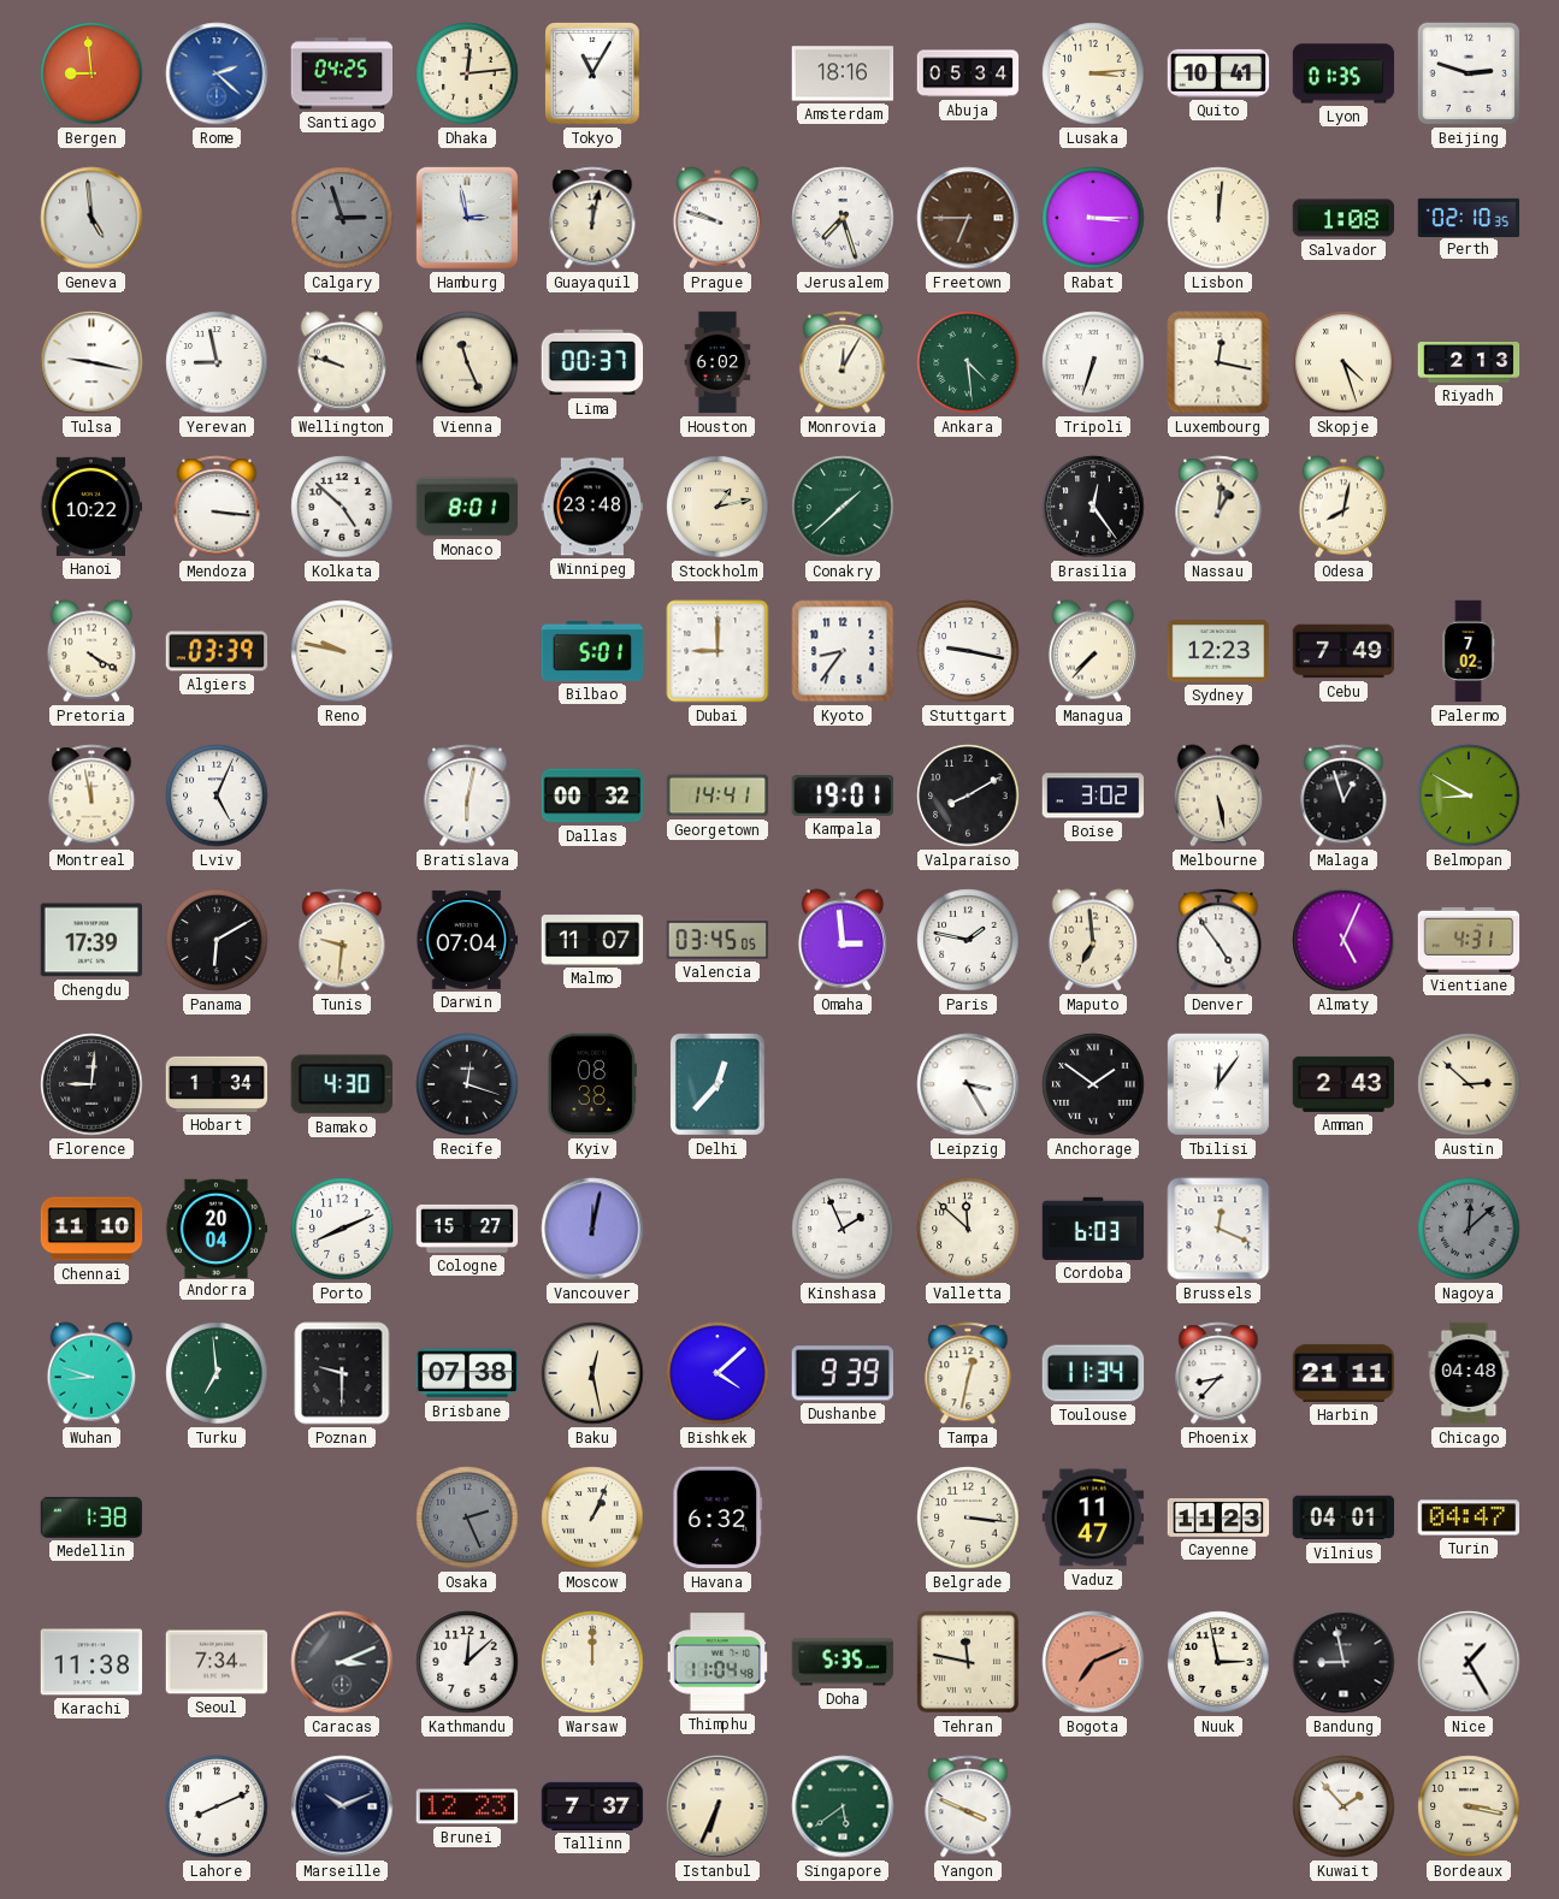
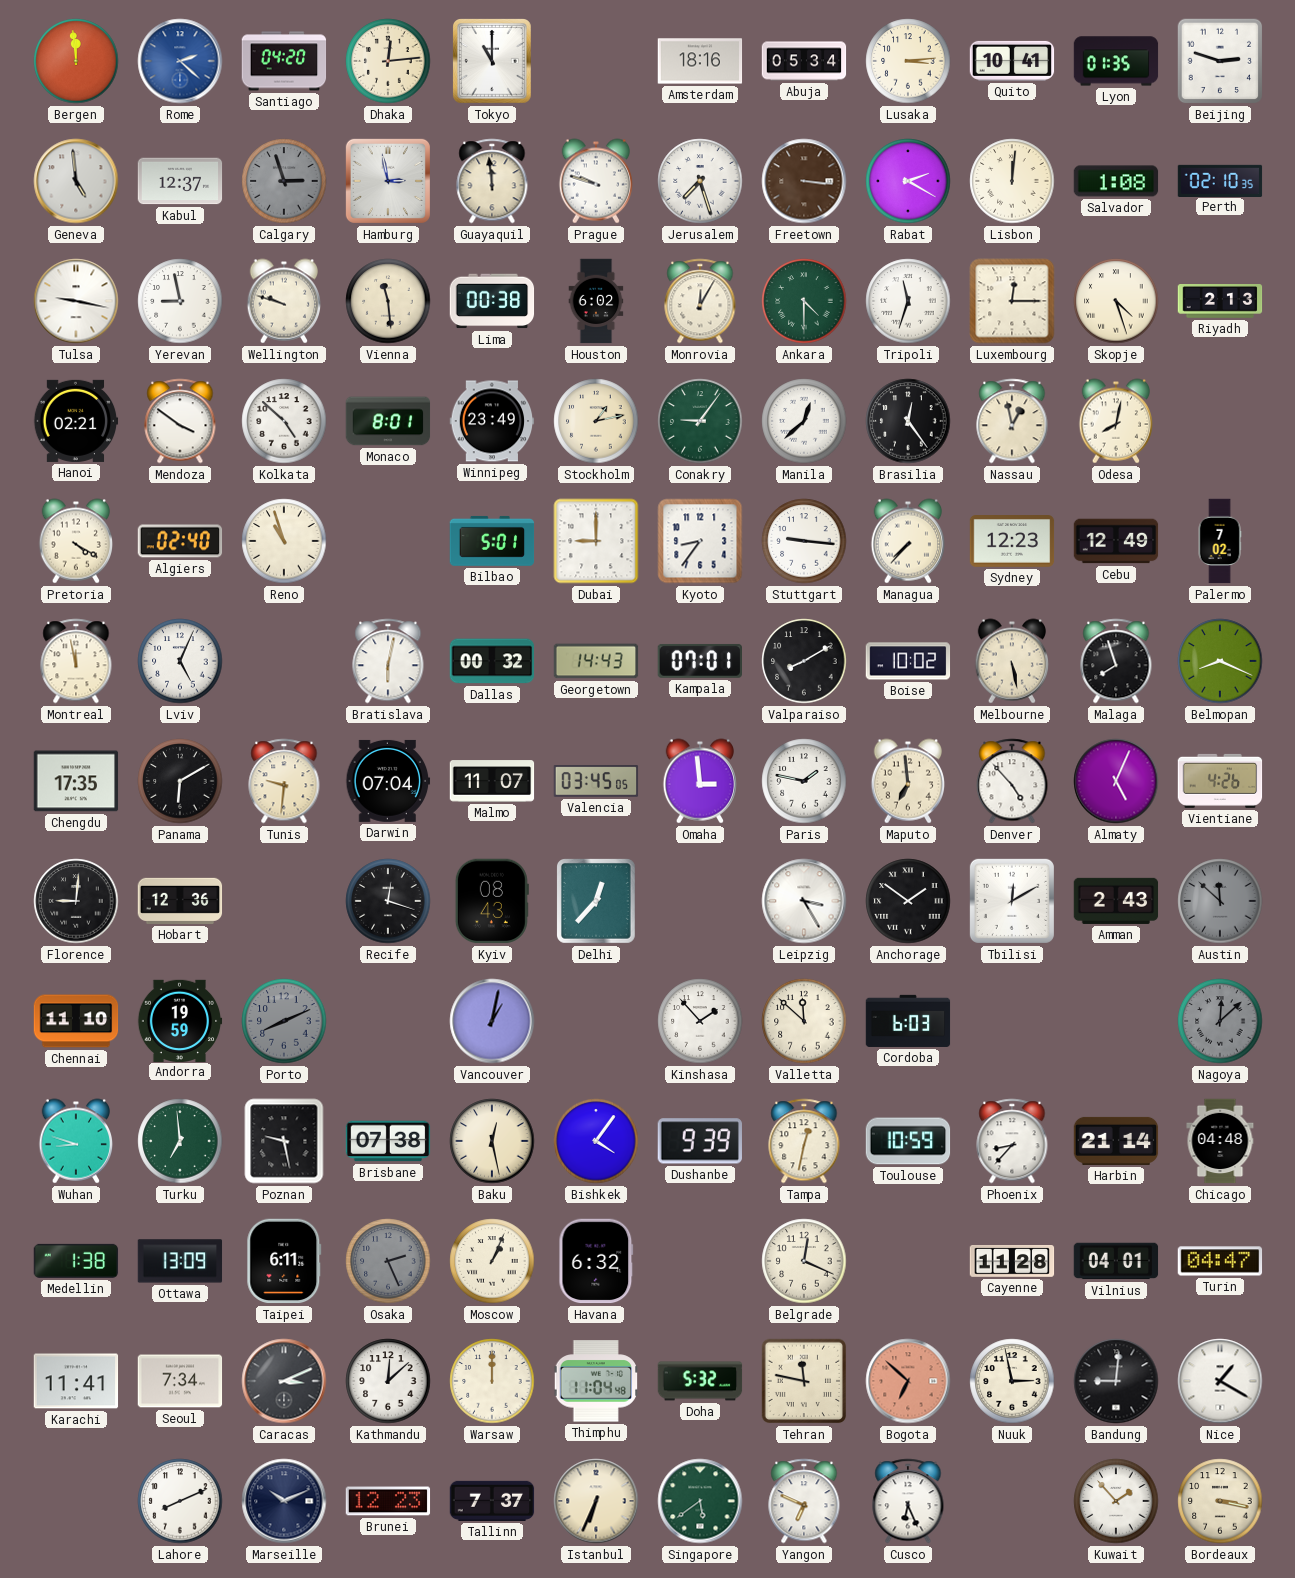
Bergen: 8:59 -> 11:59
Santiago: 04:25 -> 04:20
Tokyo: 11:05 -> 11:00
Kabul: none -> 12:37
Guayaquil: 12:02 -> 11:59
Freetown: 6:45 -> 3:16
Rabat: 3:15 -> 2:20
Vienna: 11:26 -> 11:29
Lima: 00:37 -> 00:38
Ankara: 4:29 -> 4:30
Tripoli: 6:33 -> 11:33
Luxembourg: 12:17 -> 12:15
Hanoi: 10:22 -> 02:21
Mendoza: 3:16 -> 3:51
Winnipeg: 23:48 -> 23:49
Conakry: 1:38 -> 9:06
Manila: none -> 12:38
Nassau: 1:01 -> 12:58
Algiers: 03:39 -> 02:40
Reno: 9:47 -> 10:57
Stuttgart: 9:17 -> 9:16
Cebu: 7:49 -> 12:49
Georgetown: 14:41 -> 14:43
Kampala: 19:01 -> 07:01
Boise: 3:02 -> 10:02
Malaga: 12:57 -> 7:57
Belmopan: 8:50 -> 8:19
Chengdu: 17:39 -> 17:35
Denver: 4:54 -> 4:53
Vientiane: 4:31 -> 4:26
Hobart: 1:34 -> 12:36
Bamako: 4:30 -> none
Kyiv: 08:38 -> 08:43
Tbilisi: 12:06 -> 12:10
Austin: 2:52 -> 11:52
Austin dial: cream -> grey
Andorra: 20:04 -> 19:59
Porto dial: white -> grey
Cologne: 15:27 -> none
Vancouver: 12:02 -> 1:02
Kinshasa: 1:56 -> 1:53
Brussels: 12:19 -> none
Poznan: 9:30 -> 9:28
Bishkek: 4:08 -> 4:06
Toulouse: 11:34 -> 10:59
Harbin: 21:11 -> 21:14
Ottawa: none -> 13:09
Taipei: none -> 6:11
Belgrade: 3:16 -> 12:19
Vaduz: 11:47 -> none
Cayenne: 11:23 -> 11:28
Karachi: 11:38 -> 11:41
Doha: 5:35 -> 5:32
Bogota: 7:11 -> 6:52
Bandung: 8:58 -> 9:01
Nice: 1:25 -> 1:20
Yangon: 3:49 -> 6:49
Cusco: none -> 6:26
